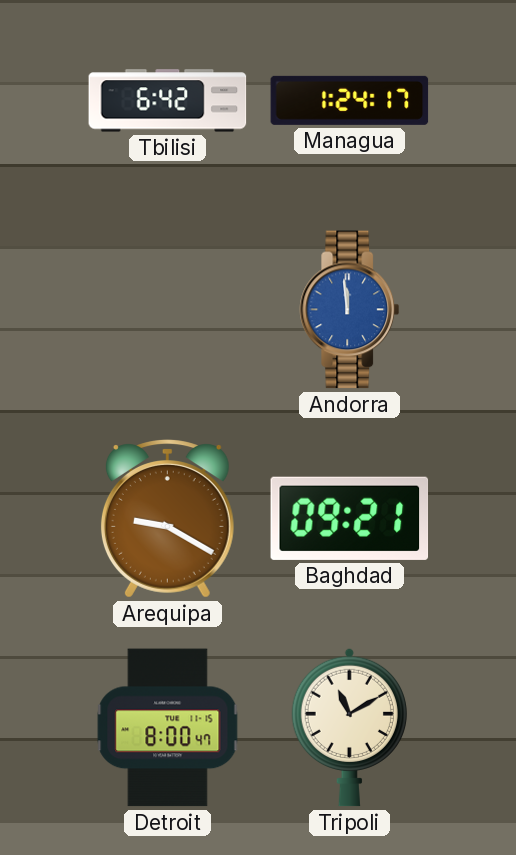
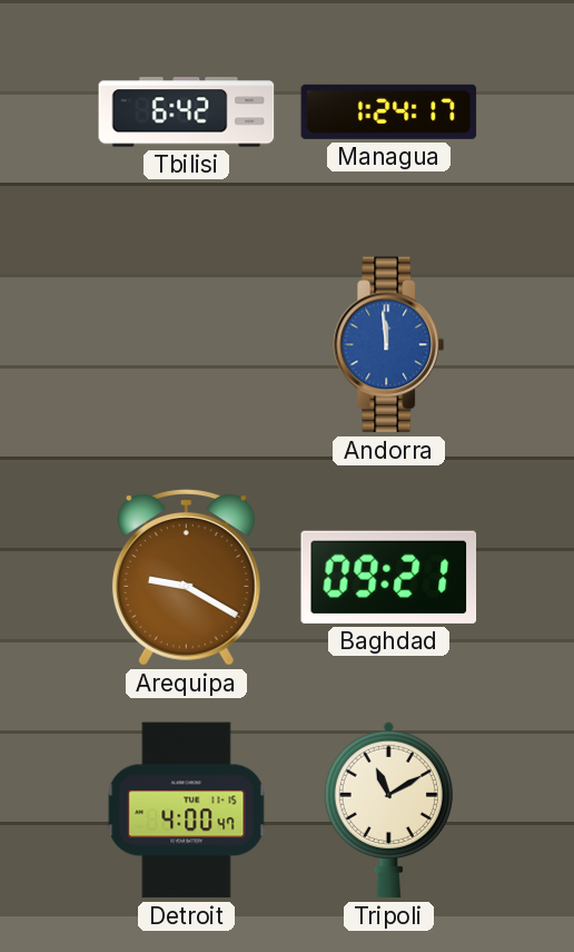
Detroit: 8:00 -> 4:00
